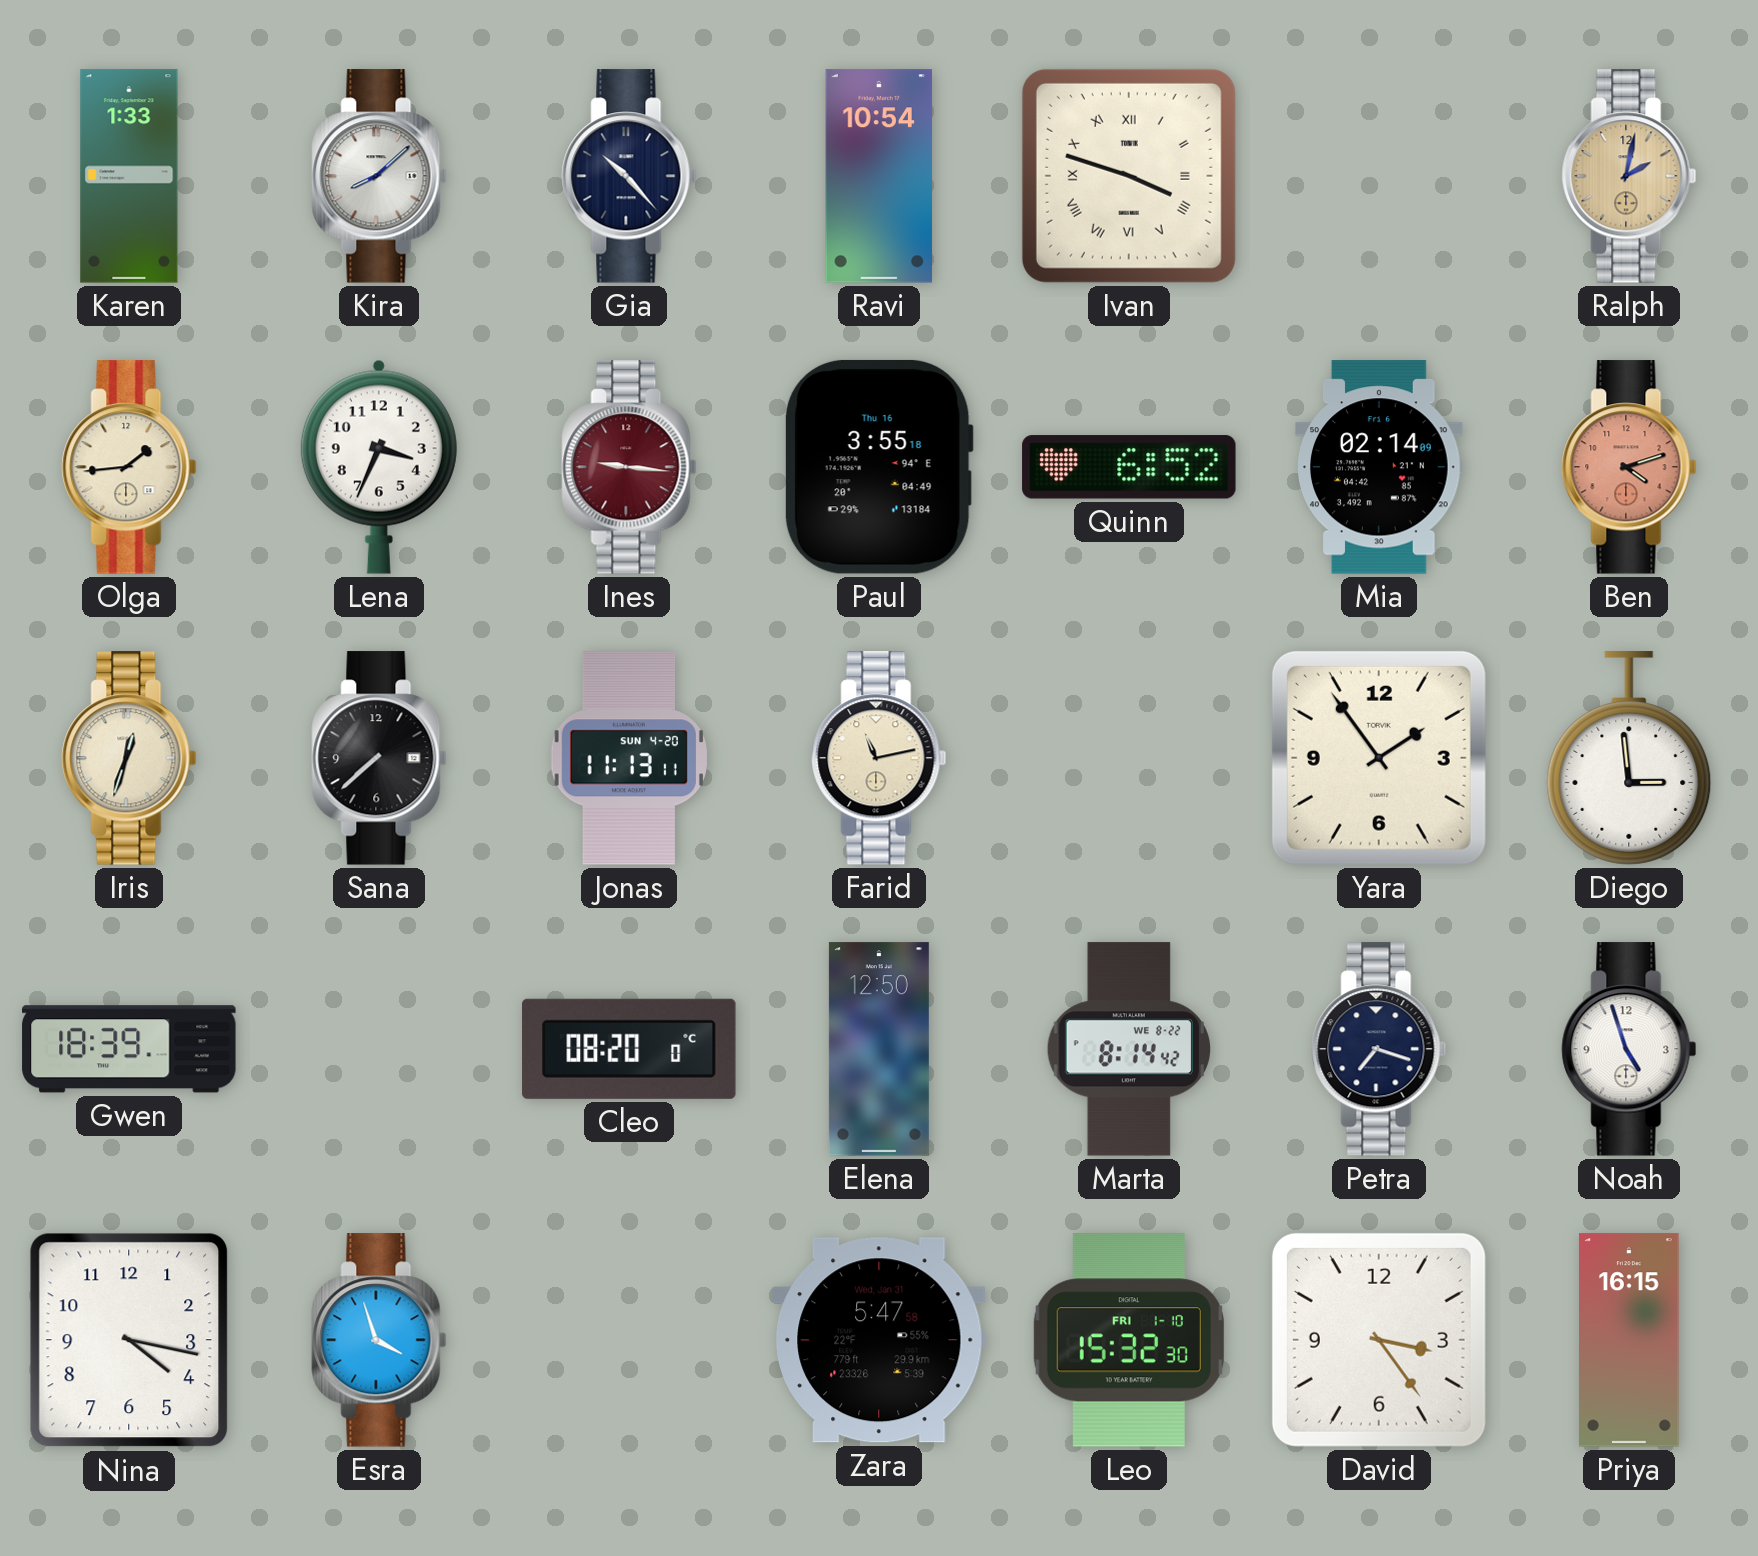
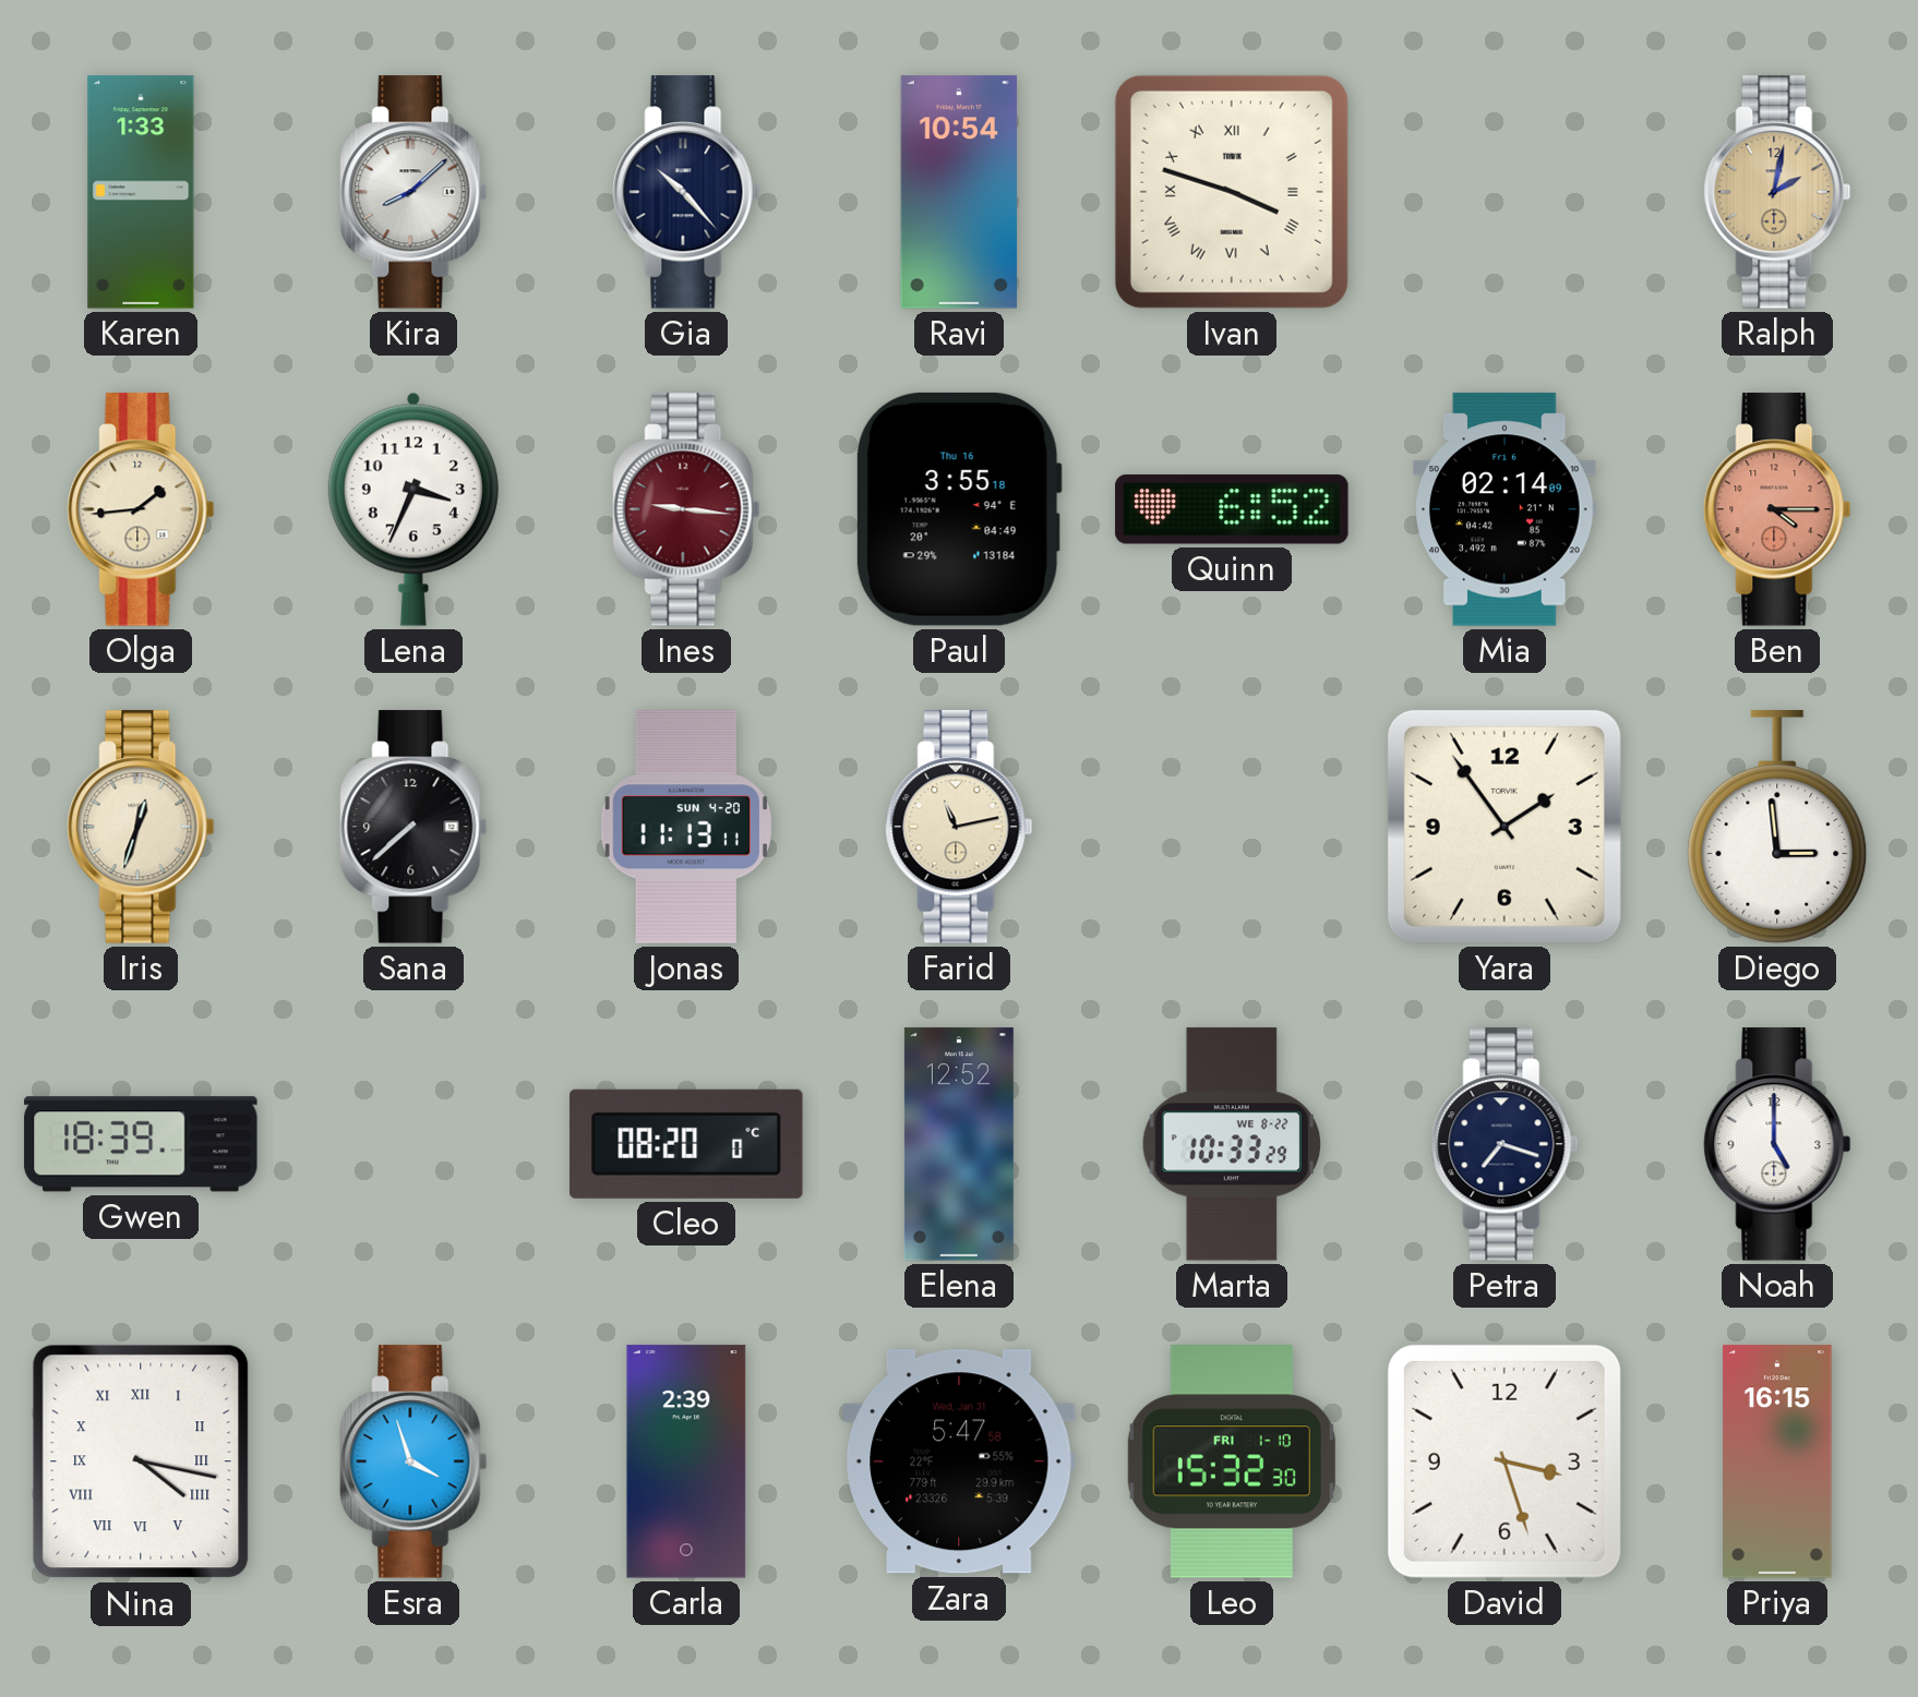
Ben: 4:12 -> 4:15
Elena: 12:50 -> 12:52
Marta: 8:14 -> 10:33
Noah: 4:57 -> 5:00
Nina numerals: Arabic -> Roman
Carla: none -> 2:39
David: 3:24 -> 3:27
